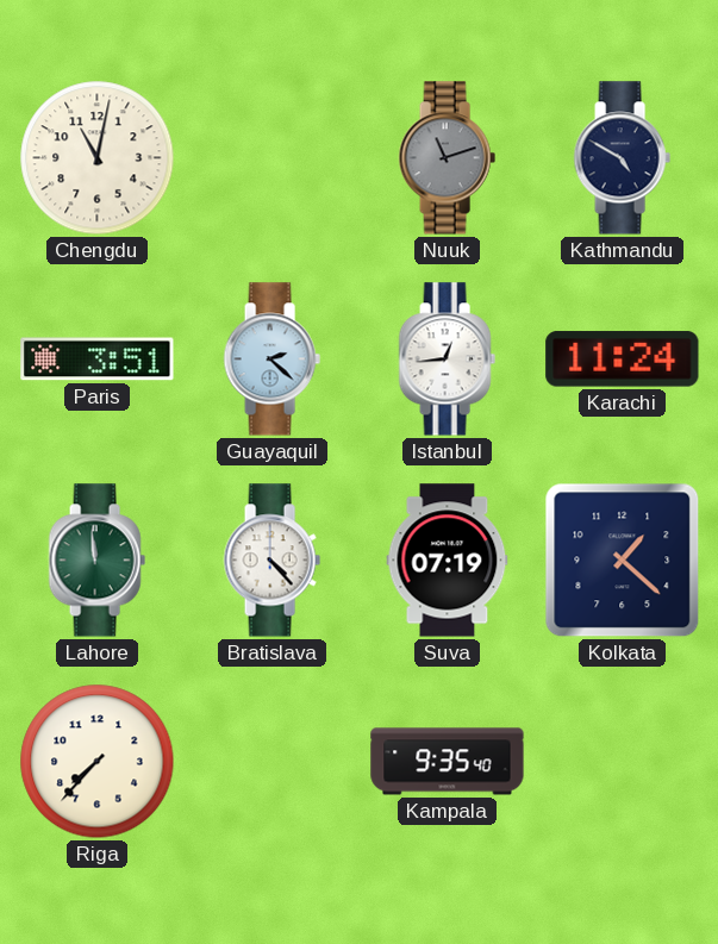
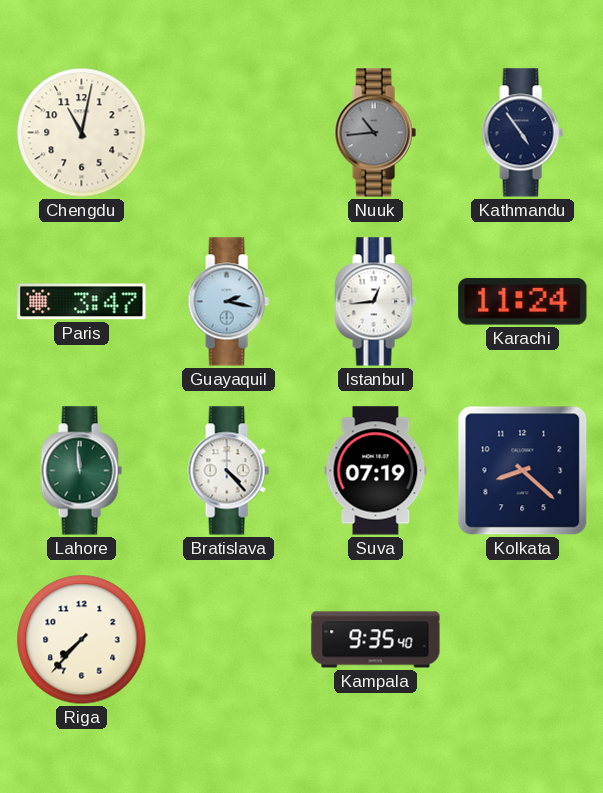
Nuuk: 11:12 -> 10:44
Kathmandu: 4:50 -> 4:54
Paris: 3:51 -> 3:47
Guayaquil: 2:22 -> 2:17
Kolkata: 1:22 -> 8:22
